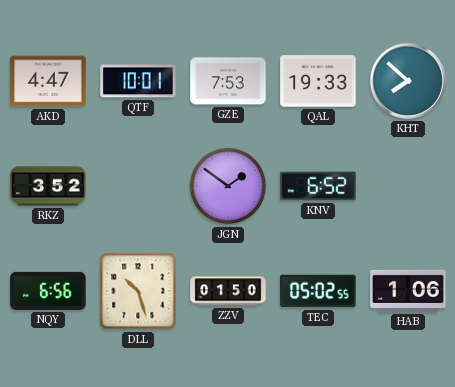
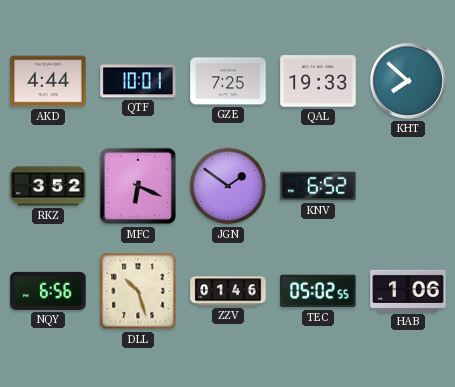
AKD: 4:47 -> 4:44
GZE: 7:53 -> 7:25
MFC: none -> 6:19
ZZV: 01:50 -> 01:46
